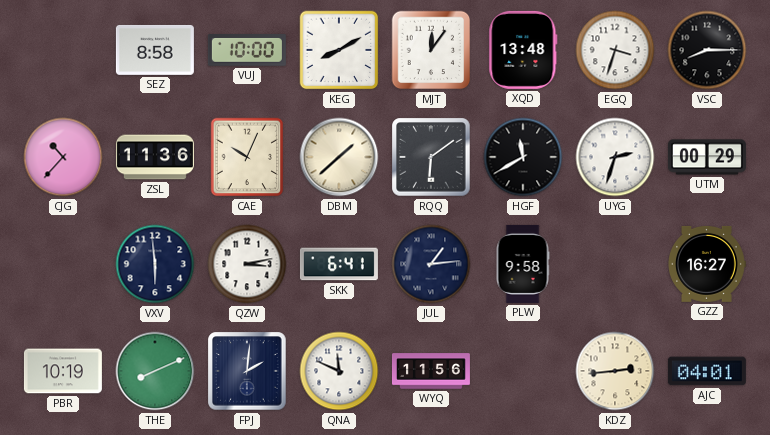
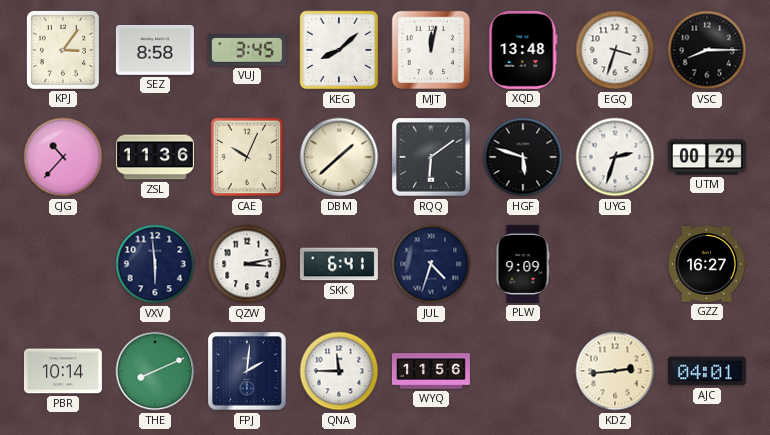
KPJ: none -> 3:06
VUJ: 10:00 -> 3:45
KEG: 8:10 -> 8:08
MJT: 12:06 -> 12:02
HGF: 11:40 -> 5:48
JUL: 1:14 -> 4:33
PLW: 9:58 -> 9:09
PBR: 10:19 -> 10:14
QNA: 11:49 -> 11:45
